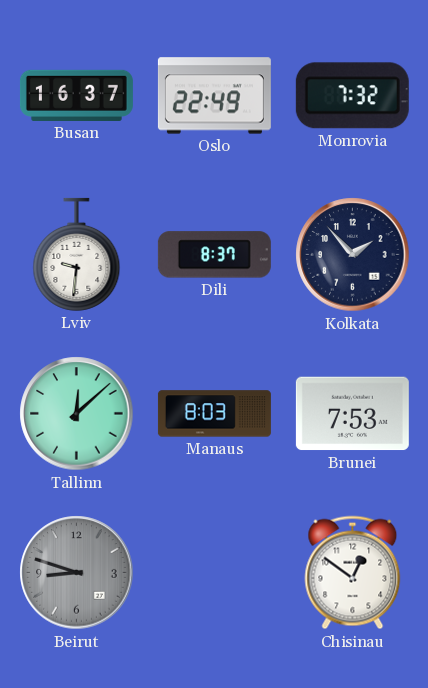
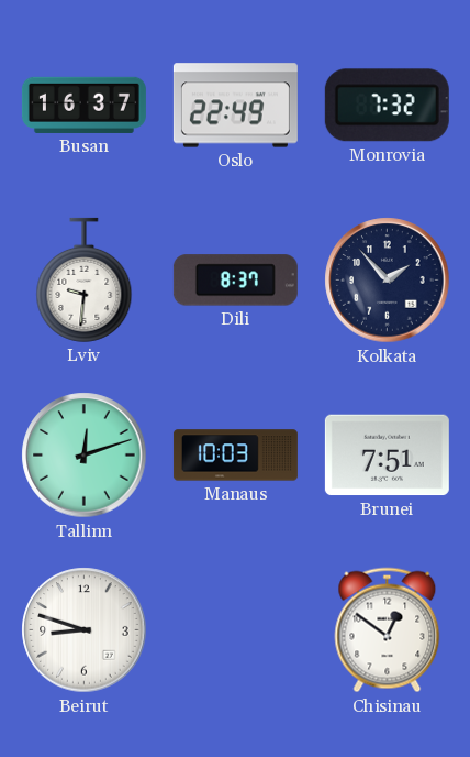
Tallinn: 12:08 -> 12:12
Manaus: 8:03 -> 10:03
Brunei: 7:53 -> 7:51
Beirut dial: grey -> white
